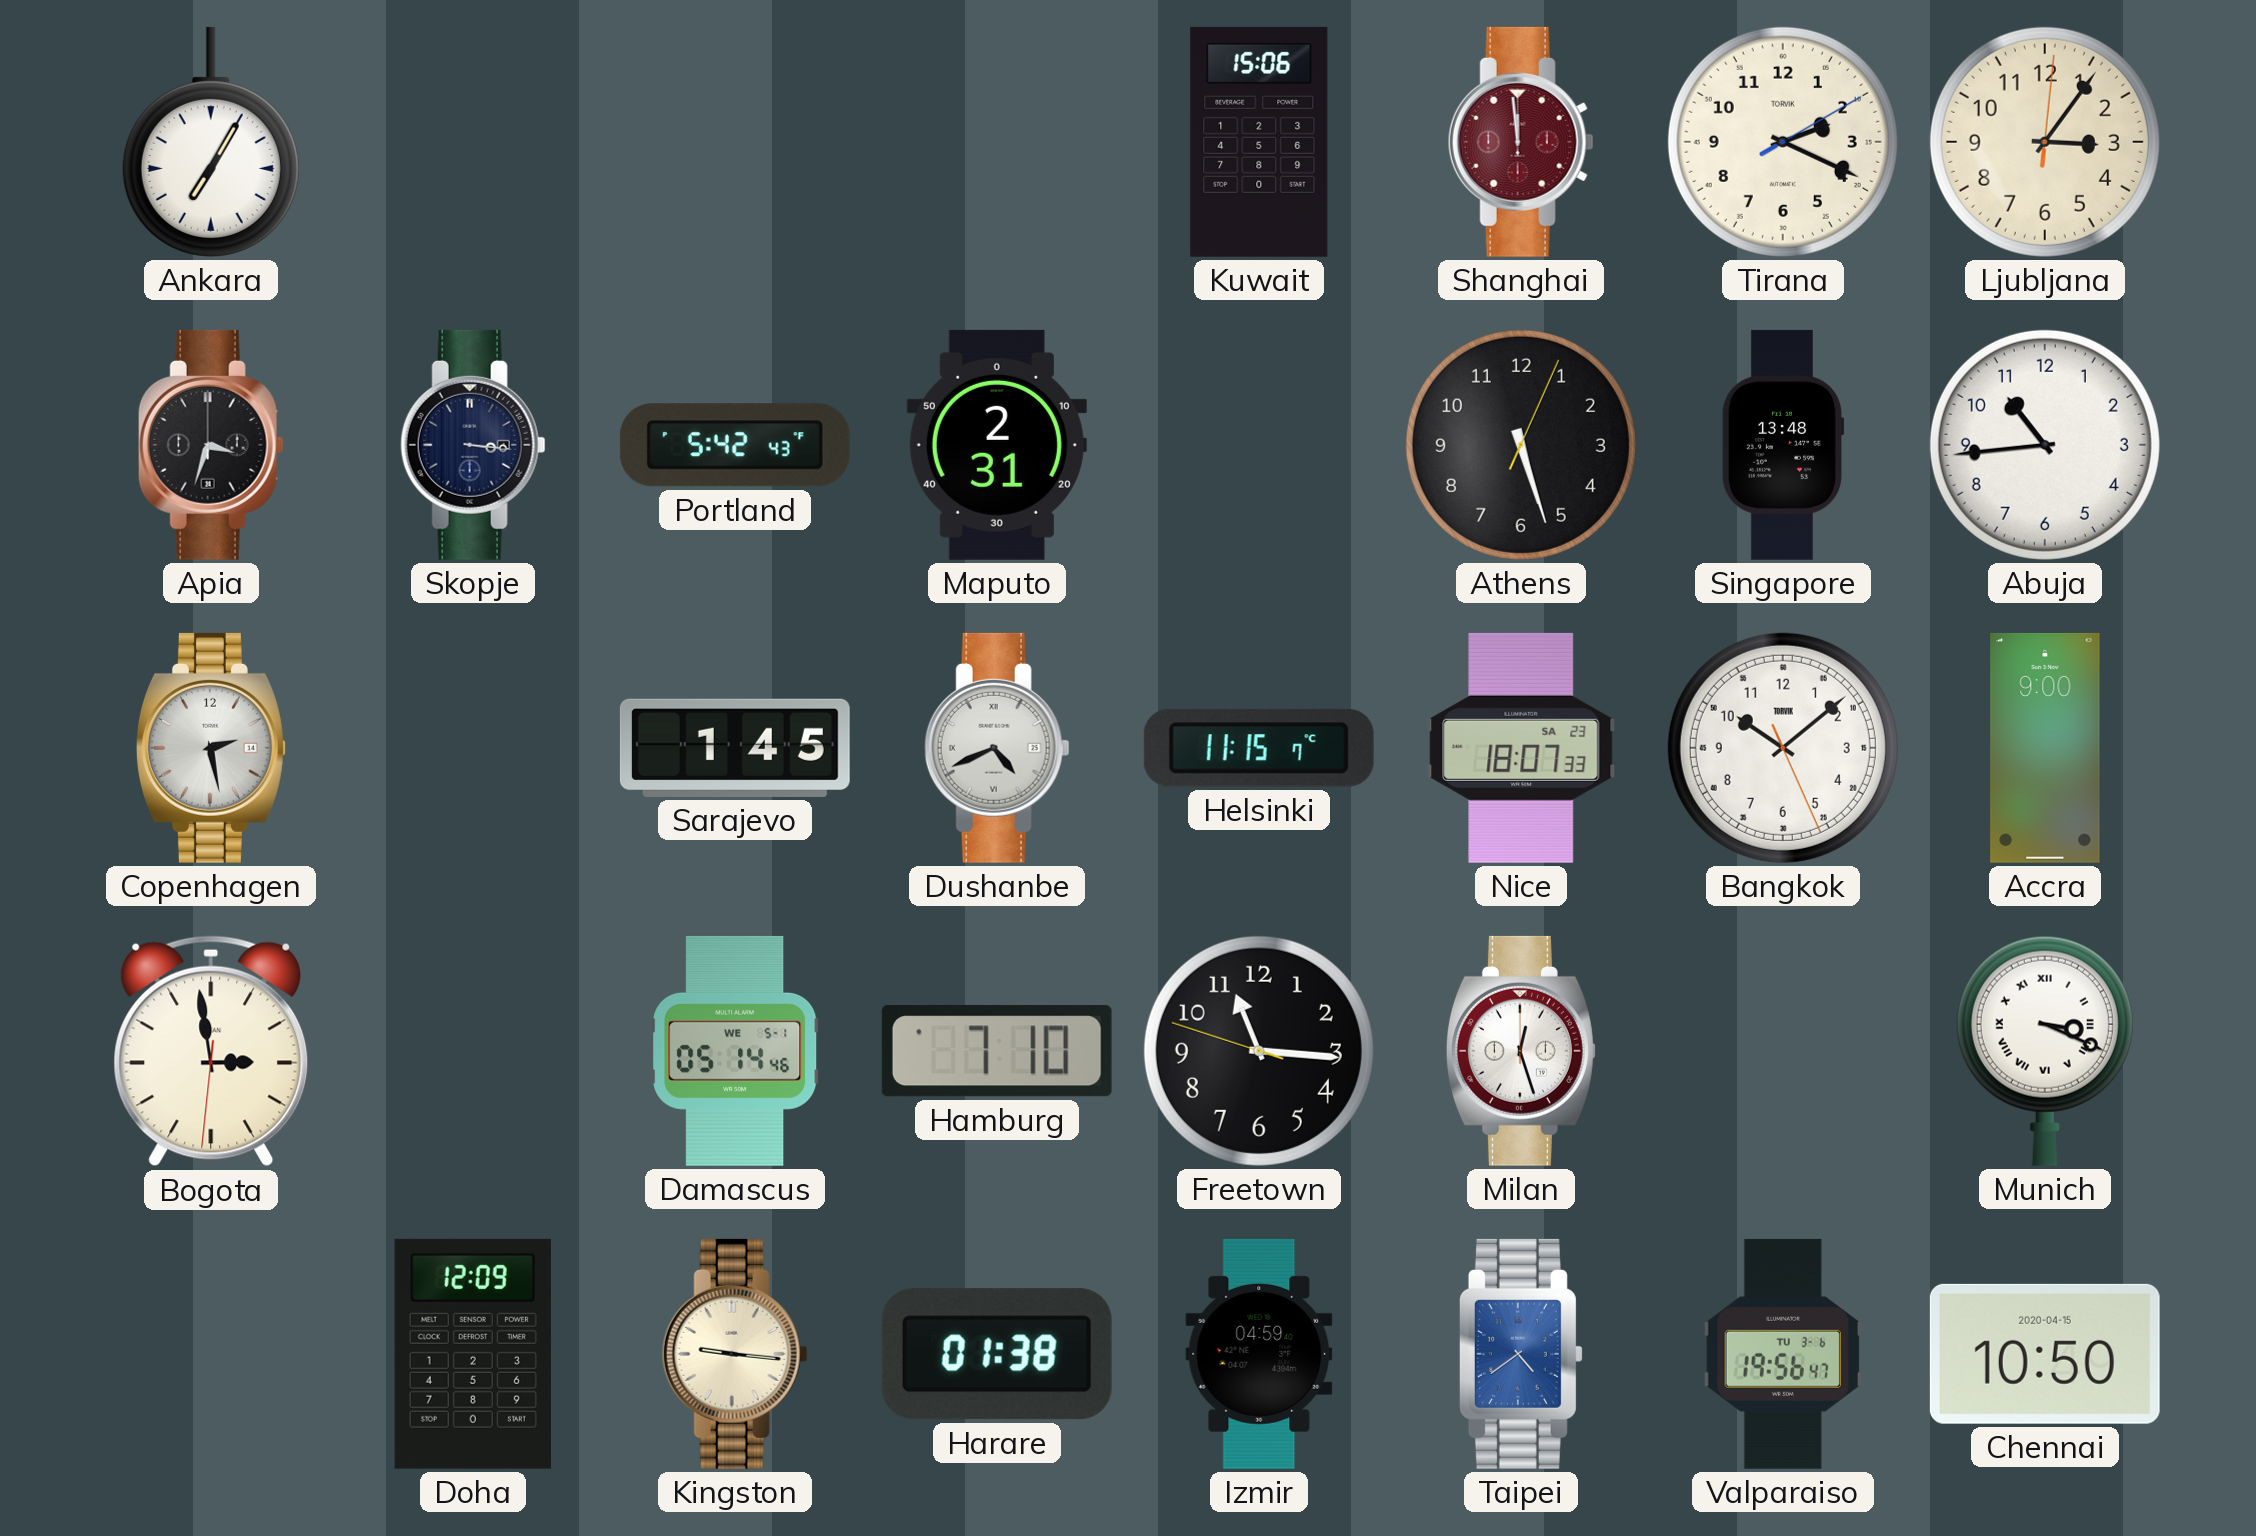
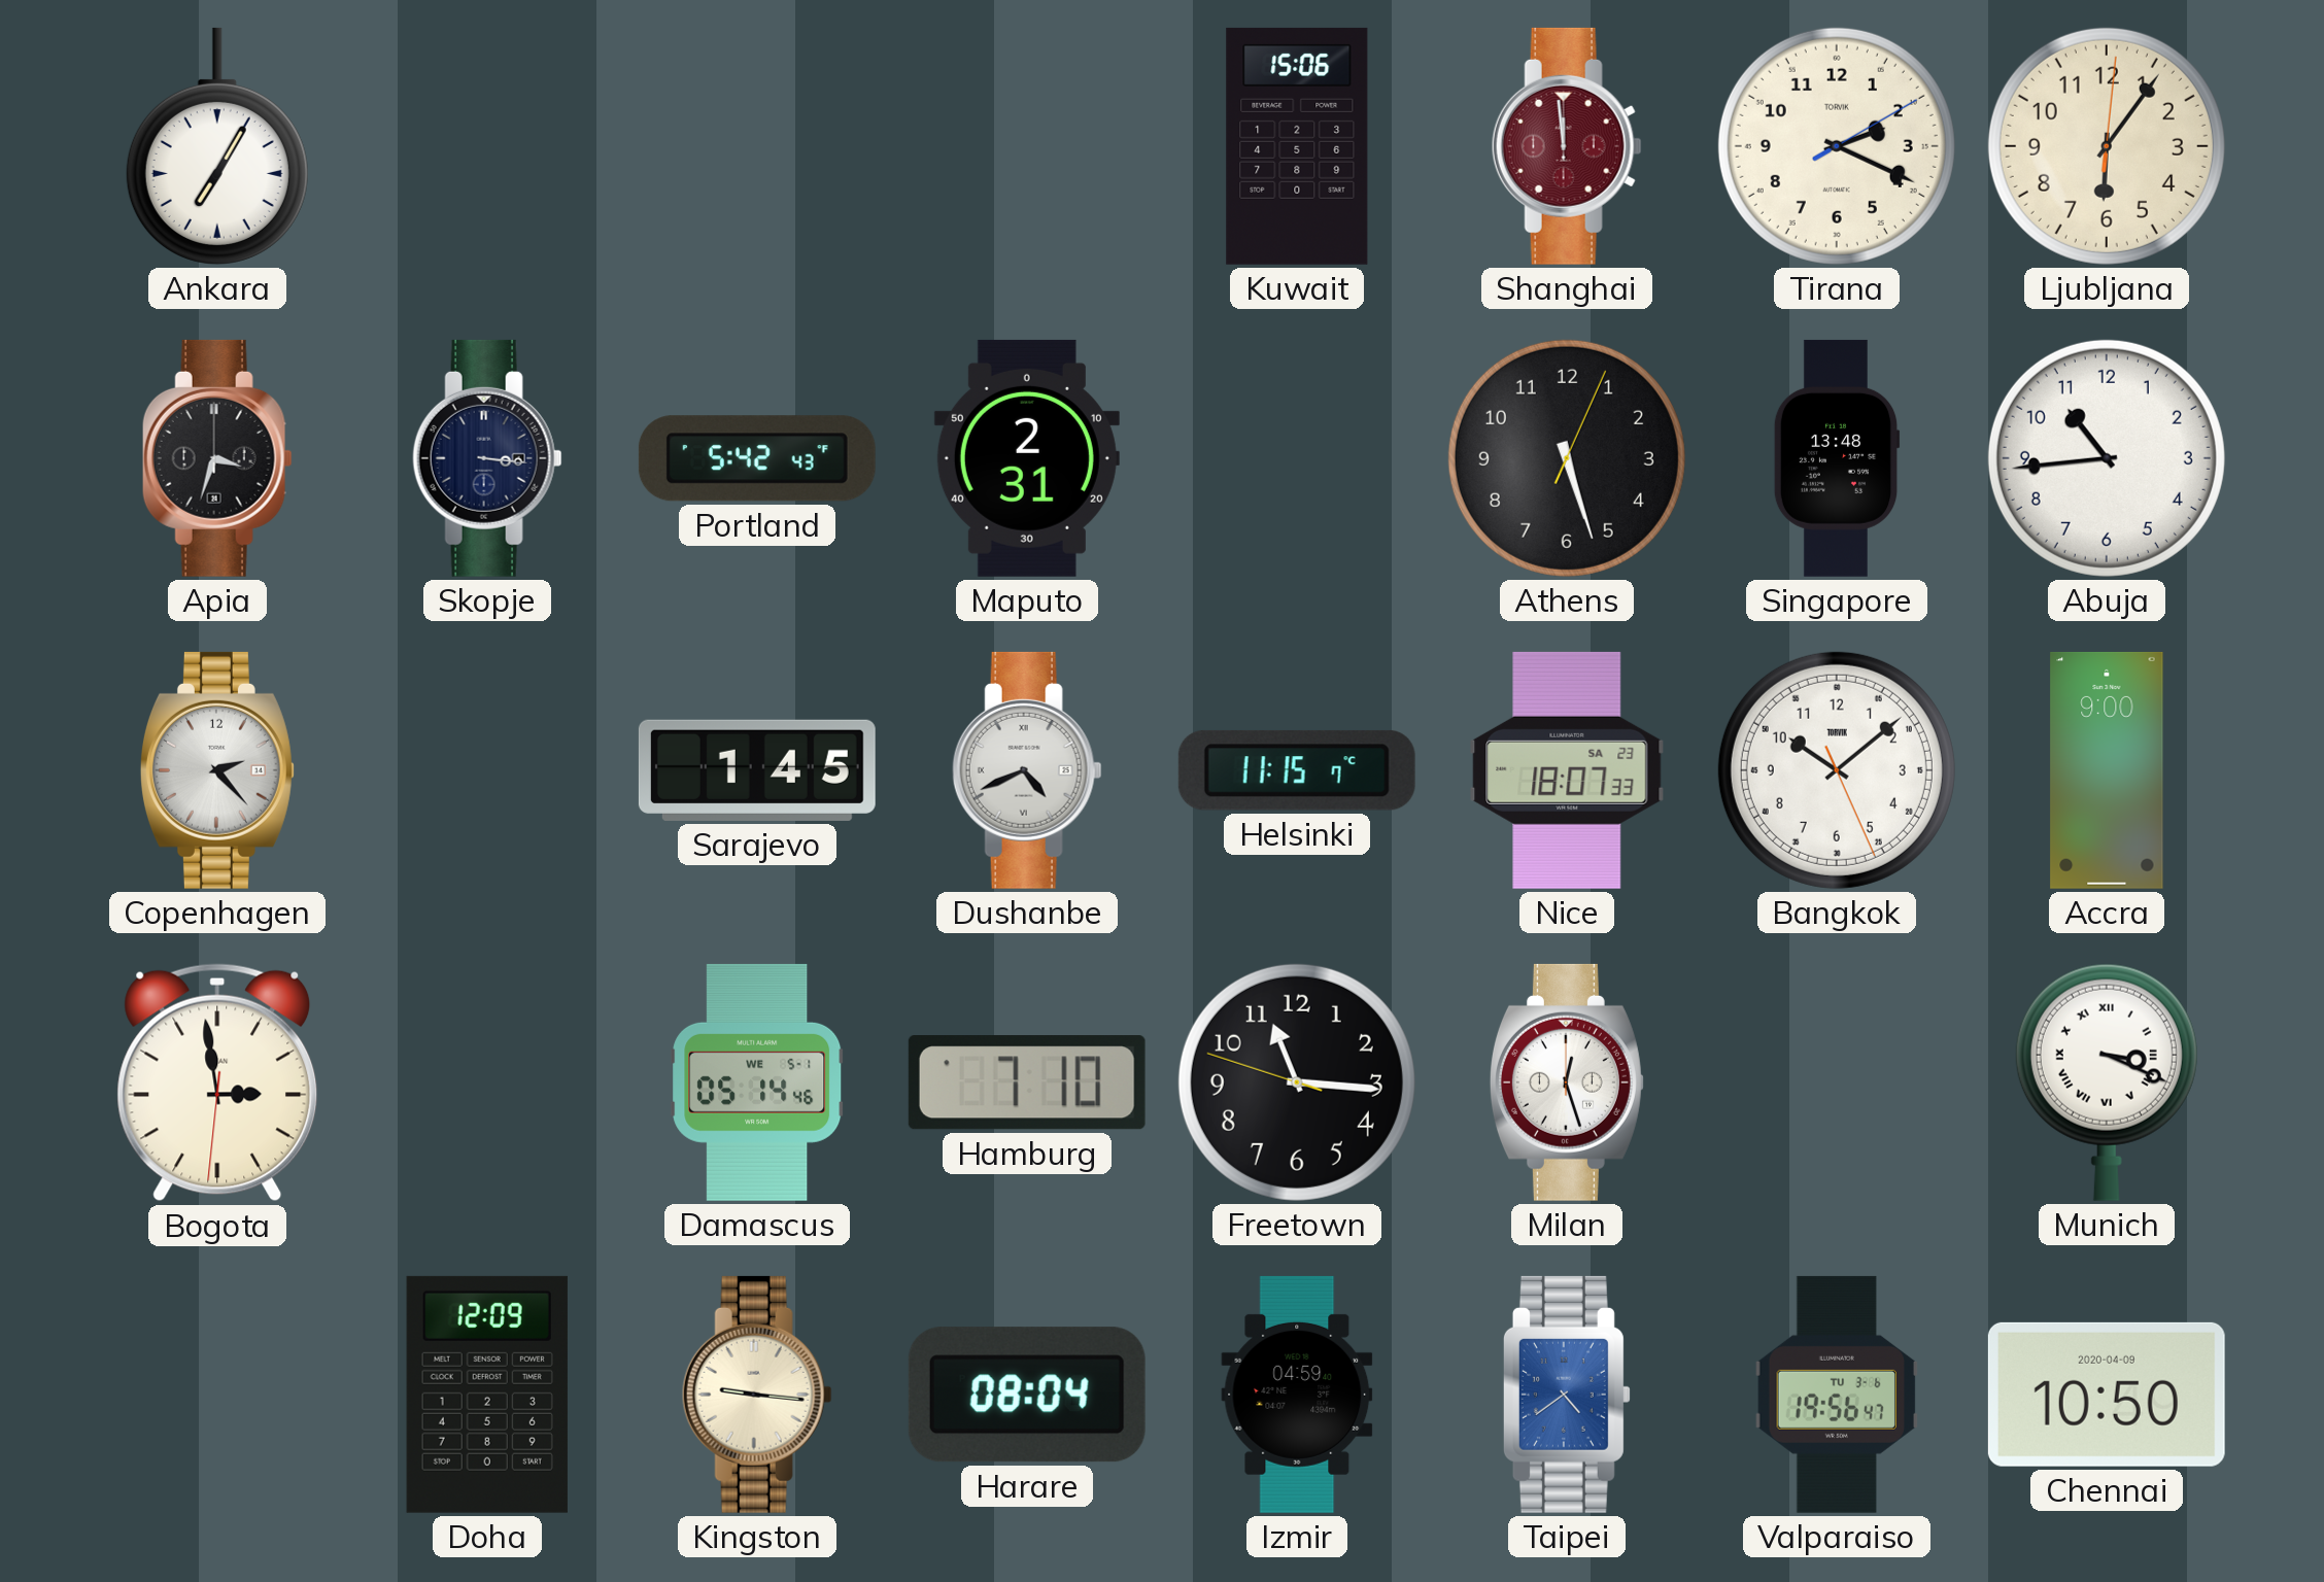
Ljubljana: 3:06 -> 6:06
Copenhagen: 2:28 -> 2:23
Harare: 01:38 -> 08:04
Chennai date: 2020-04-15 -> 2020-04-09
